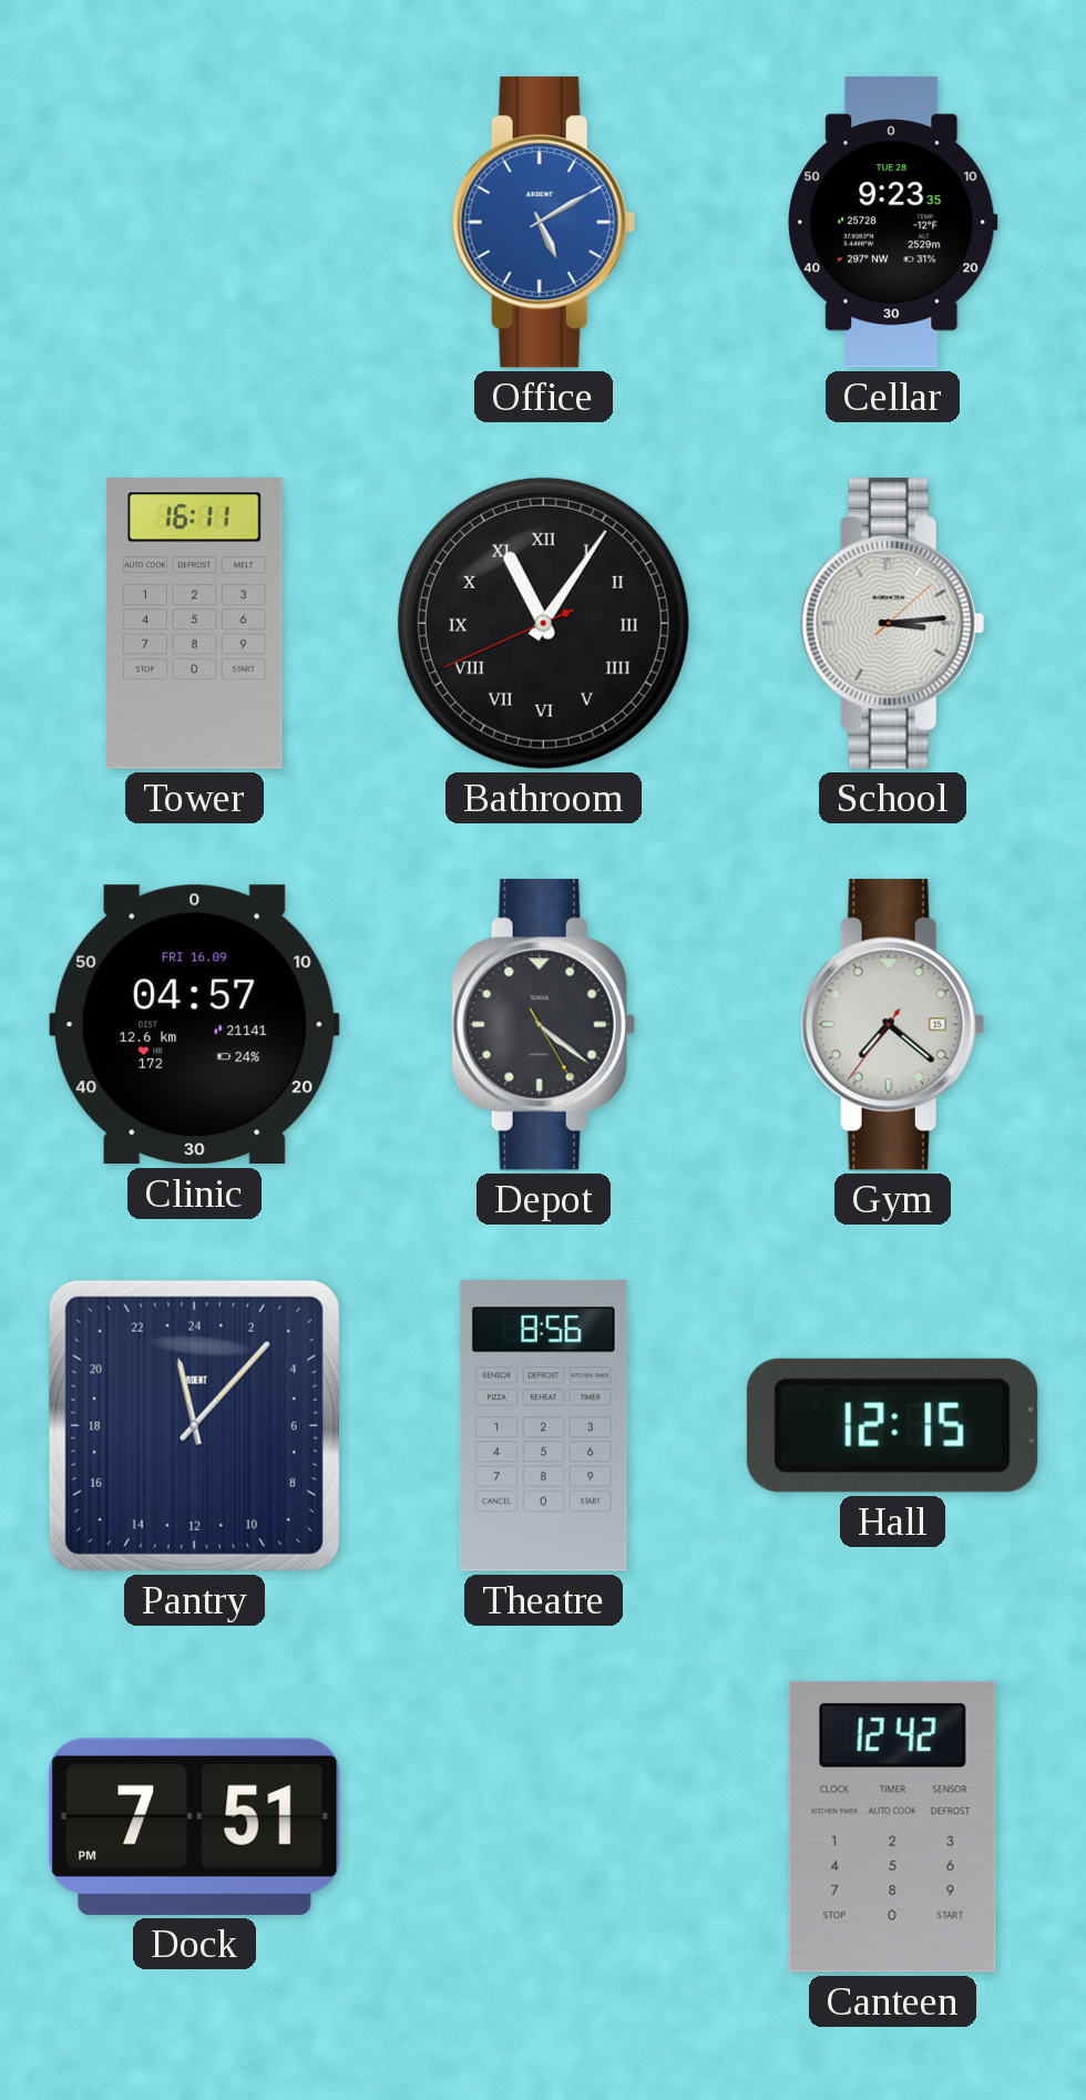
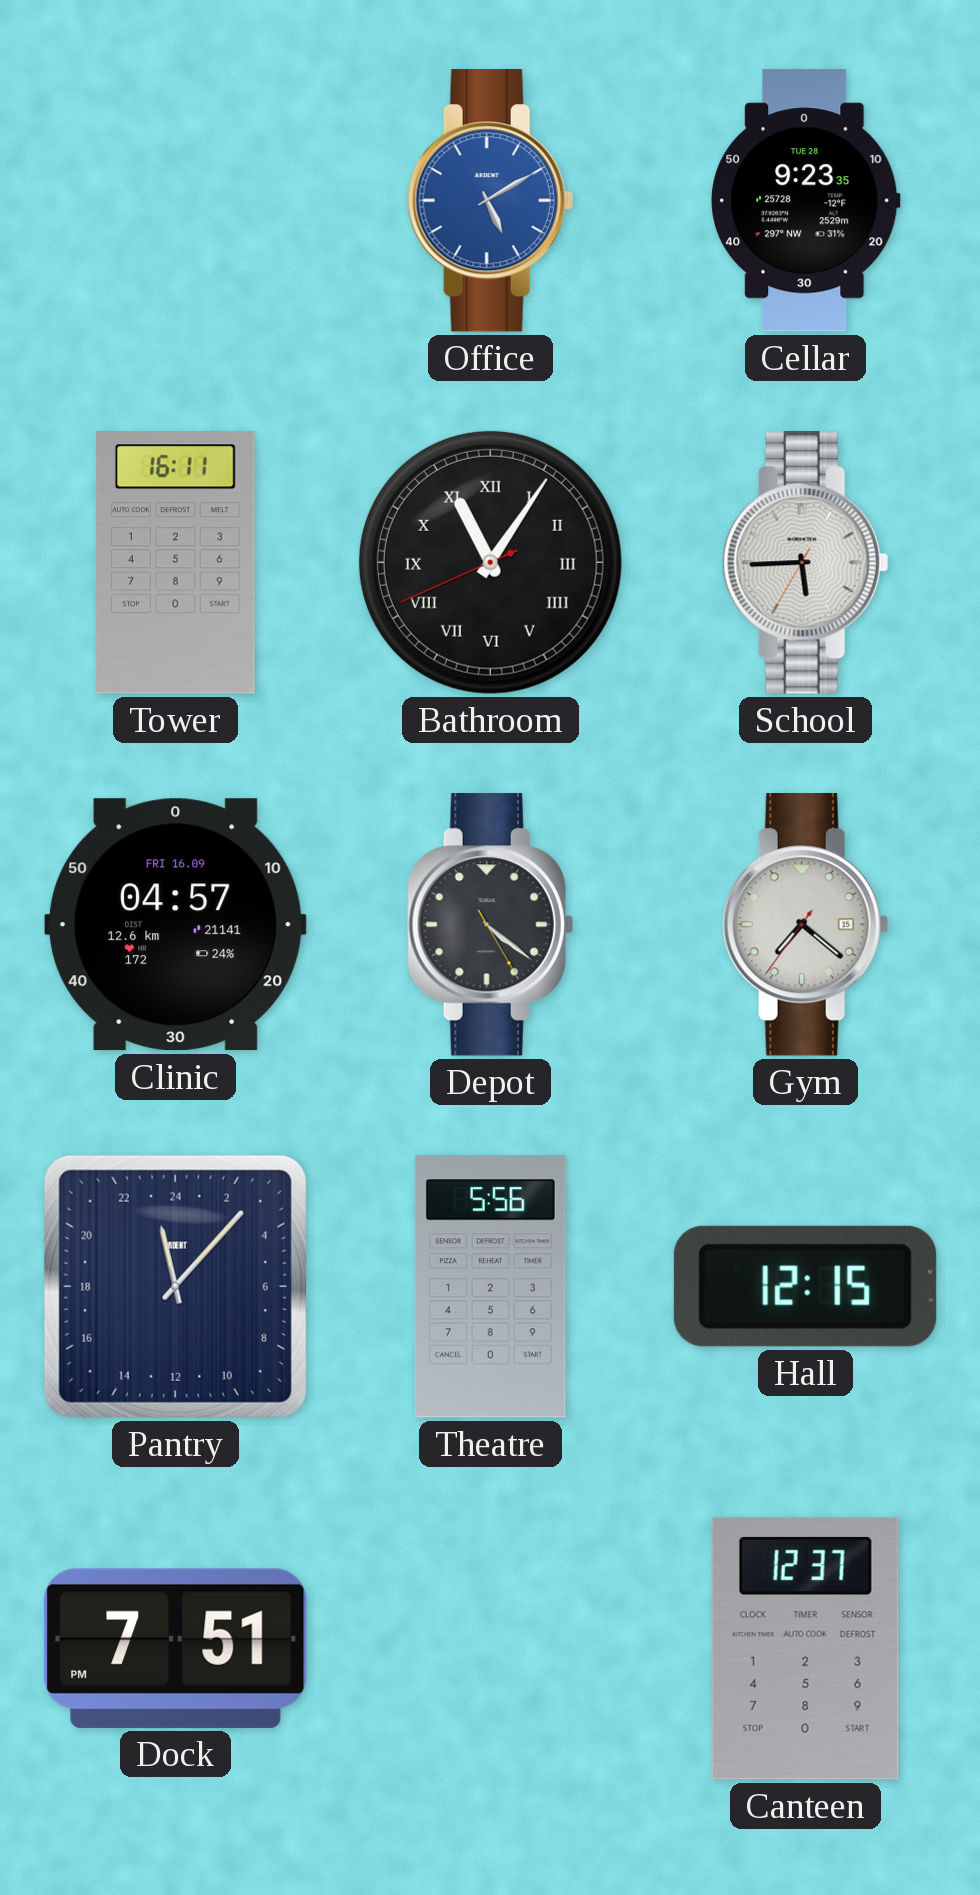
School: 3:14 -> 5:44
Theatre: 8:56 -> 5:56
Canteen: 12:42 -> 12:37
